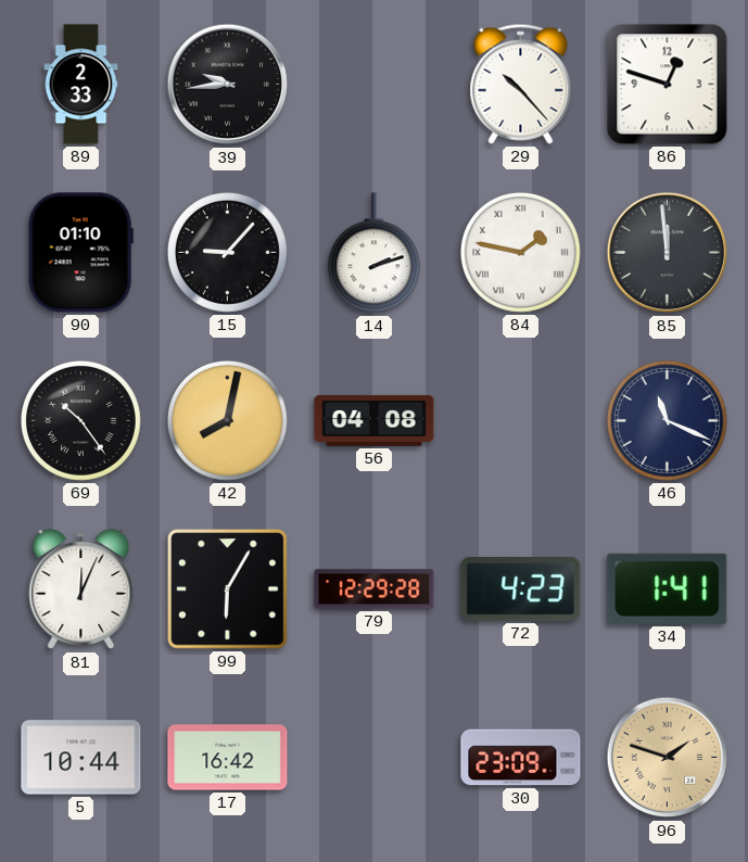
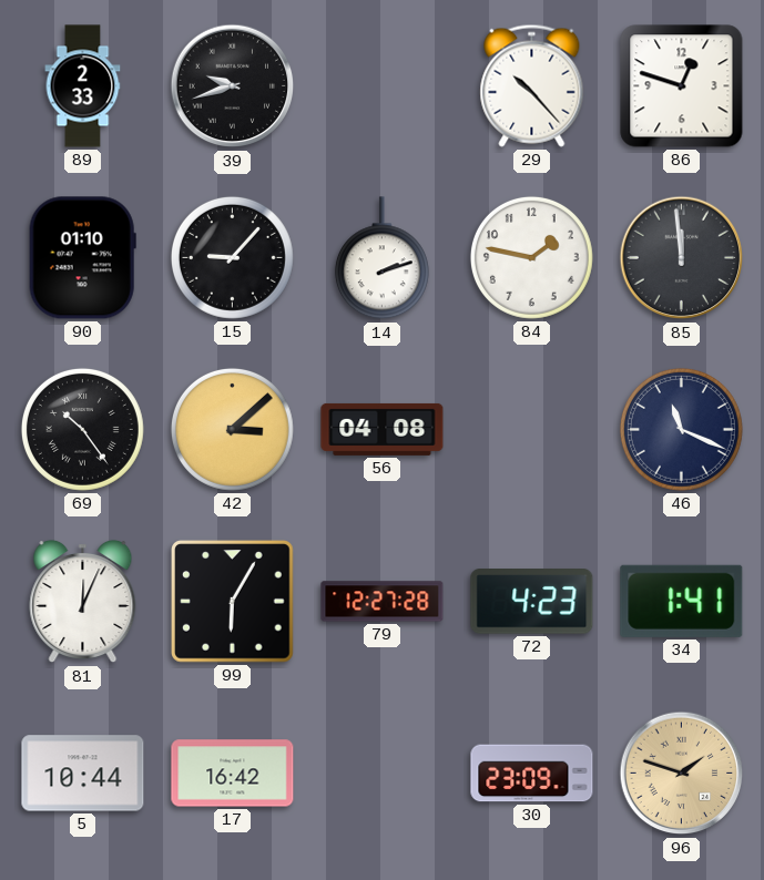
39: 9:44 -> 9:42
84 numerals: Roman -> Arabic
42: 8:02 -> 3:08
79: 12:29 -> 12:27
